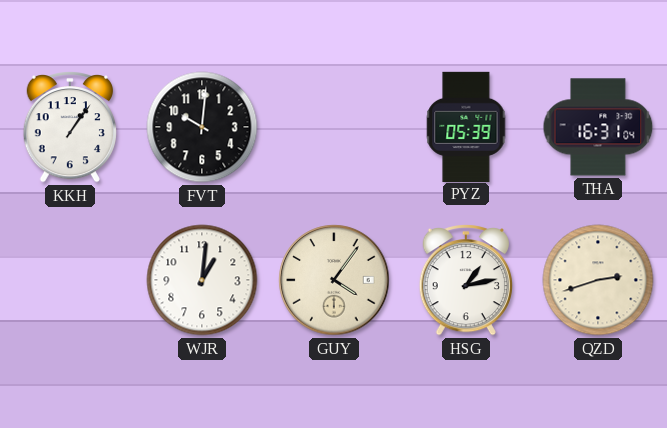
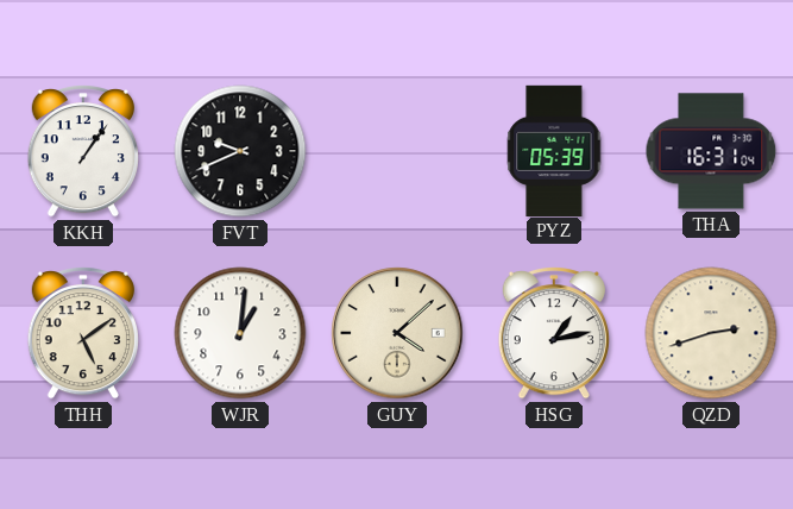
FVT: 10:01 -> 9:41
THH: none -> 5:09
GUY: 4:06 -> 4:08
